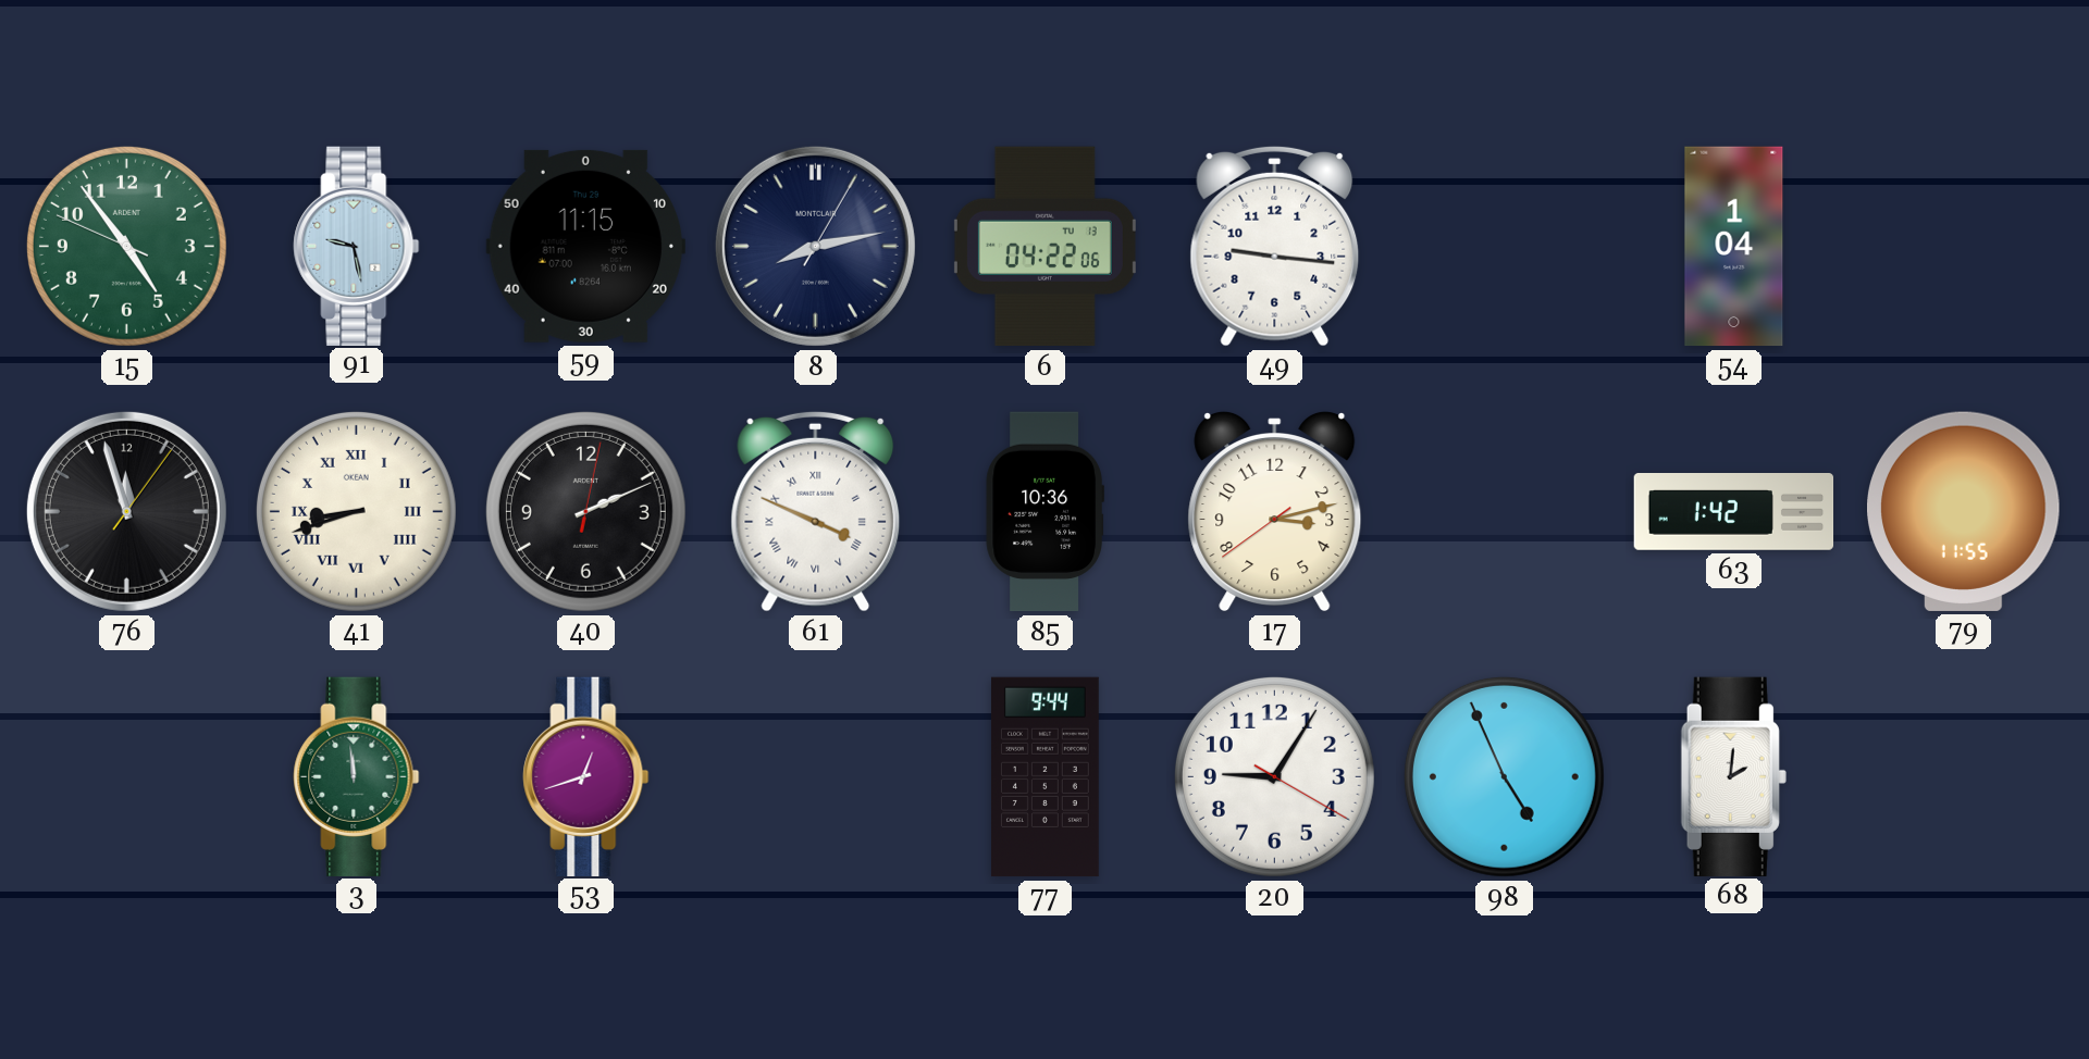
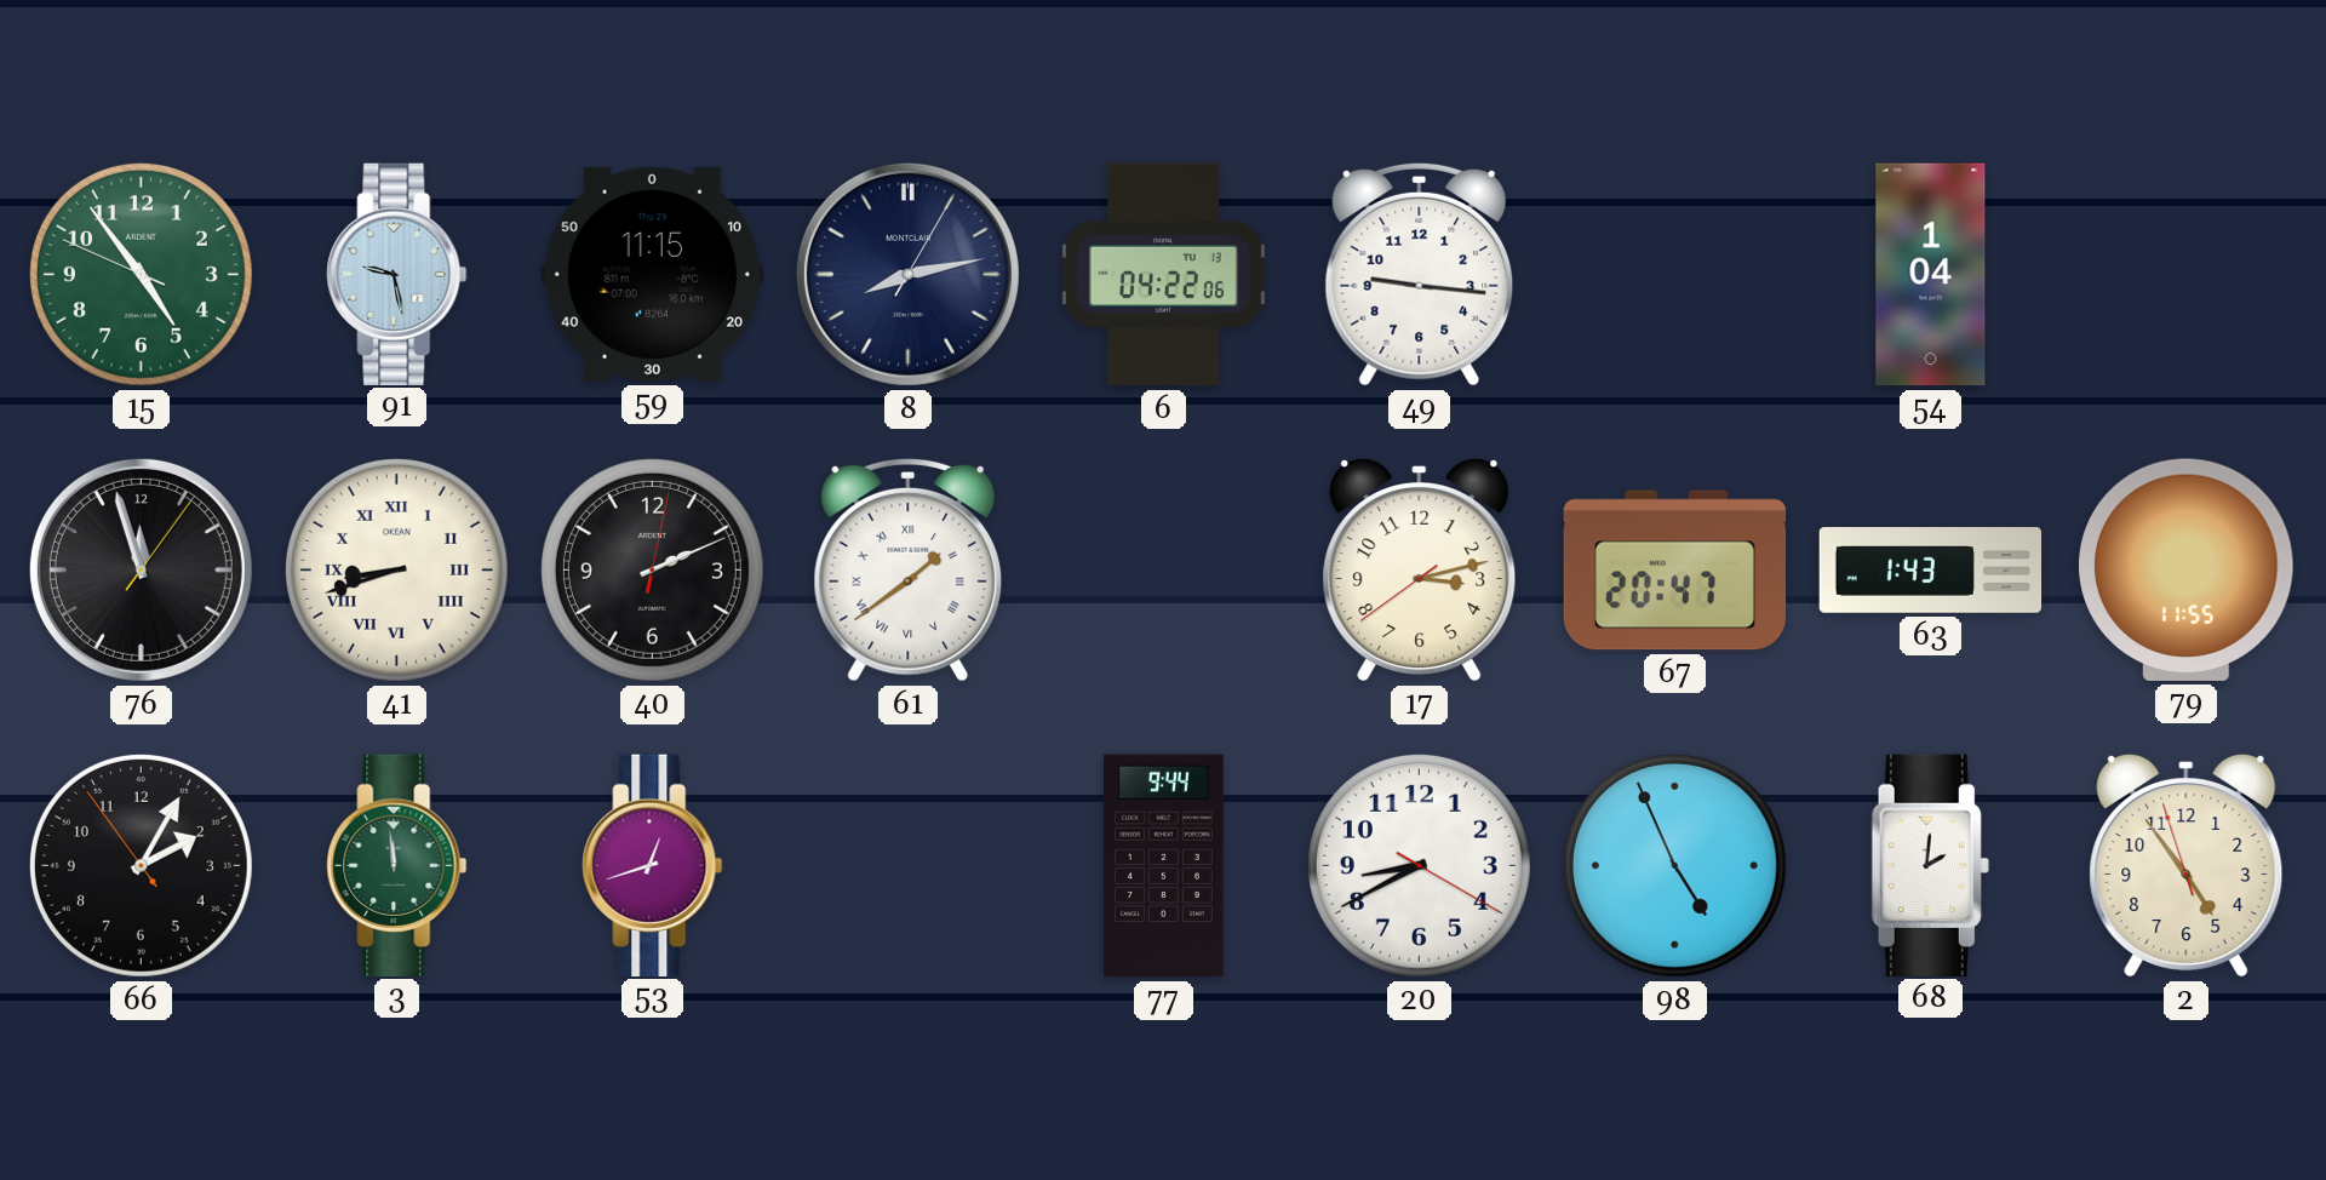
61: 3:49 -> 1:39
85: 10:36 -> none
67: none -> 20:47
63: 1:42 -> 1:43
66: none -> 2:04
20: 9:05 -> 8:40
2: none -> 4:53
